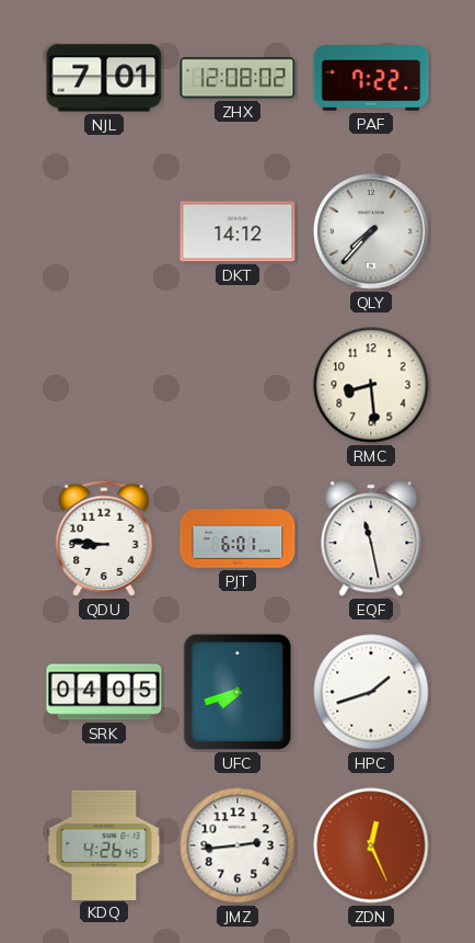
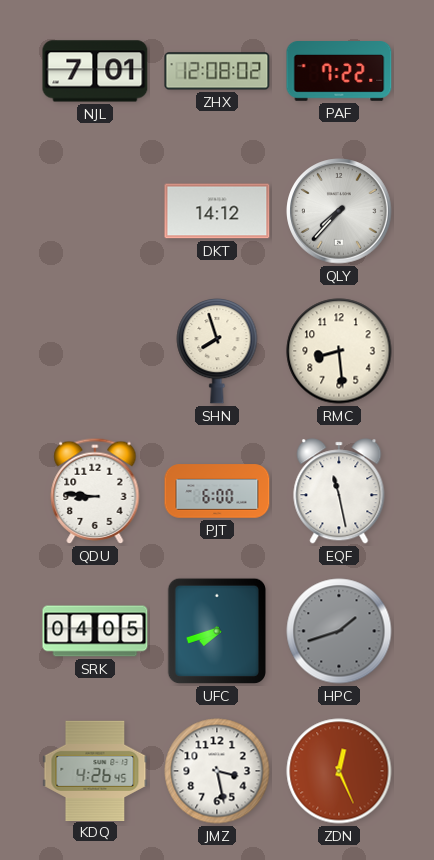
SHN: none -> 7:57
PJT: 6:01 -> 6:00
HPC dial: white -> grey
JMZ: 2:44 -> 3:28
